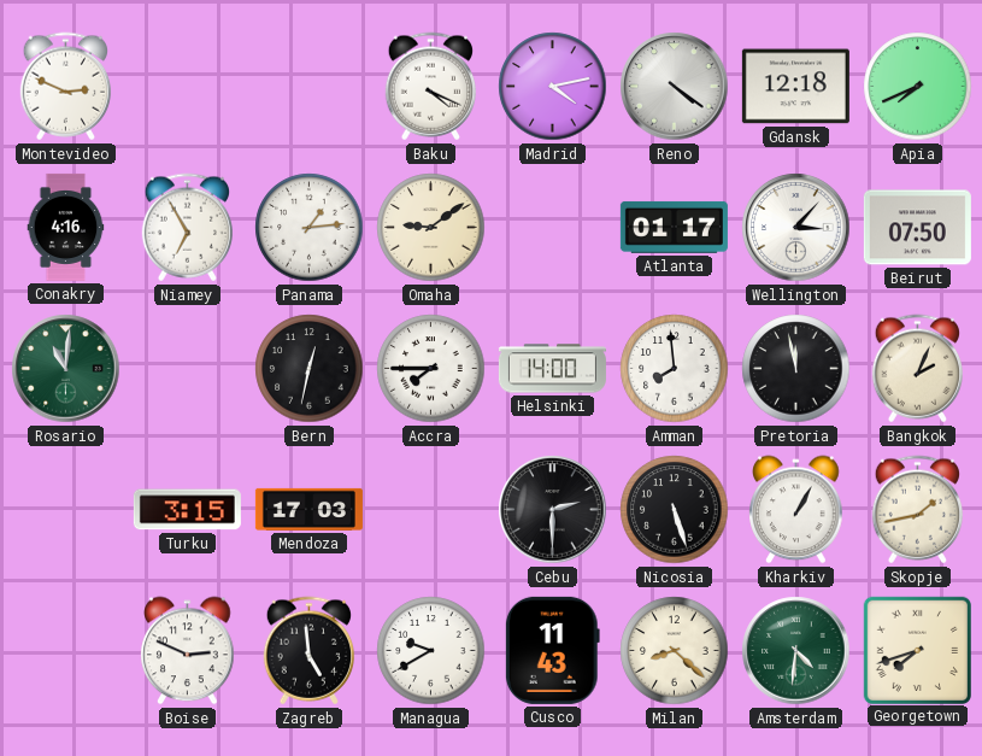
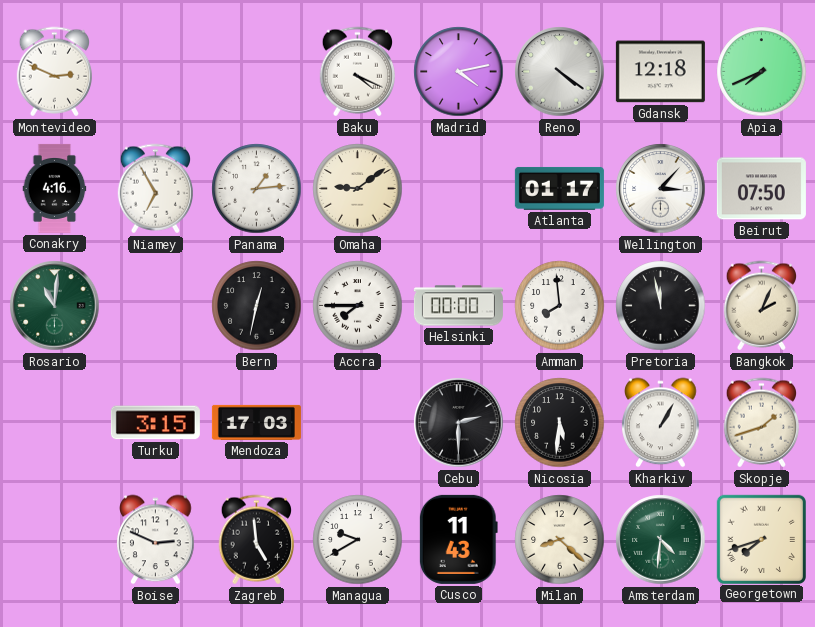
Helsinki: 14:00 -> 00:00
Nicosia: 5:27 -> 5:31
Skopje: 1:43 -> 1:42
